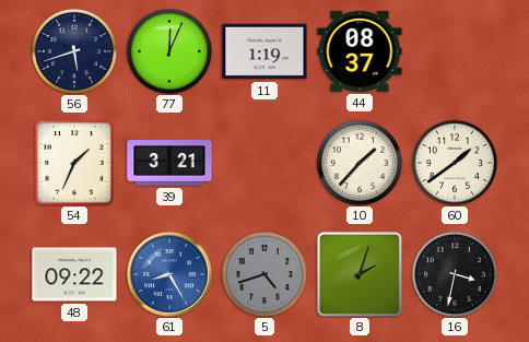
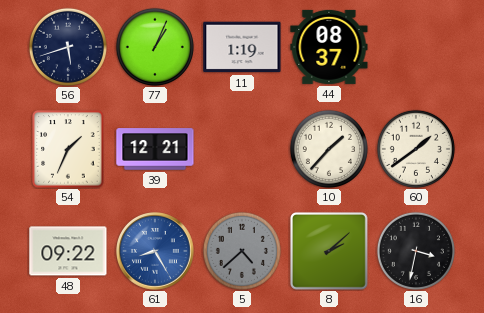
77: 12:04 -> 1:04
39: 3:21 -> 12:21
5: 4:42 -> 4:38
8: 2:03 -> 2:08
